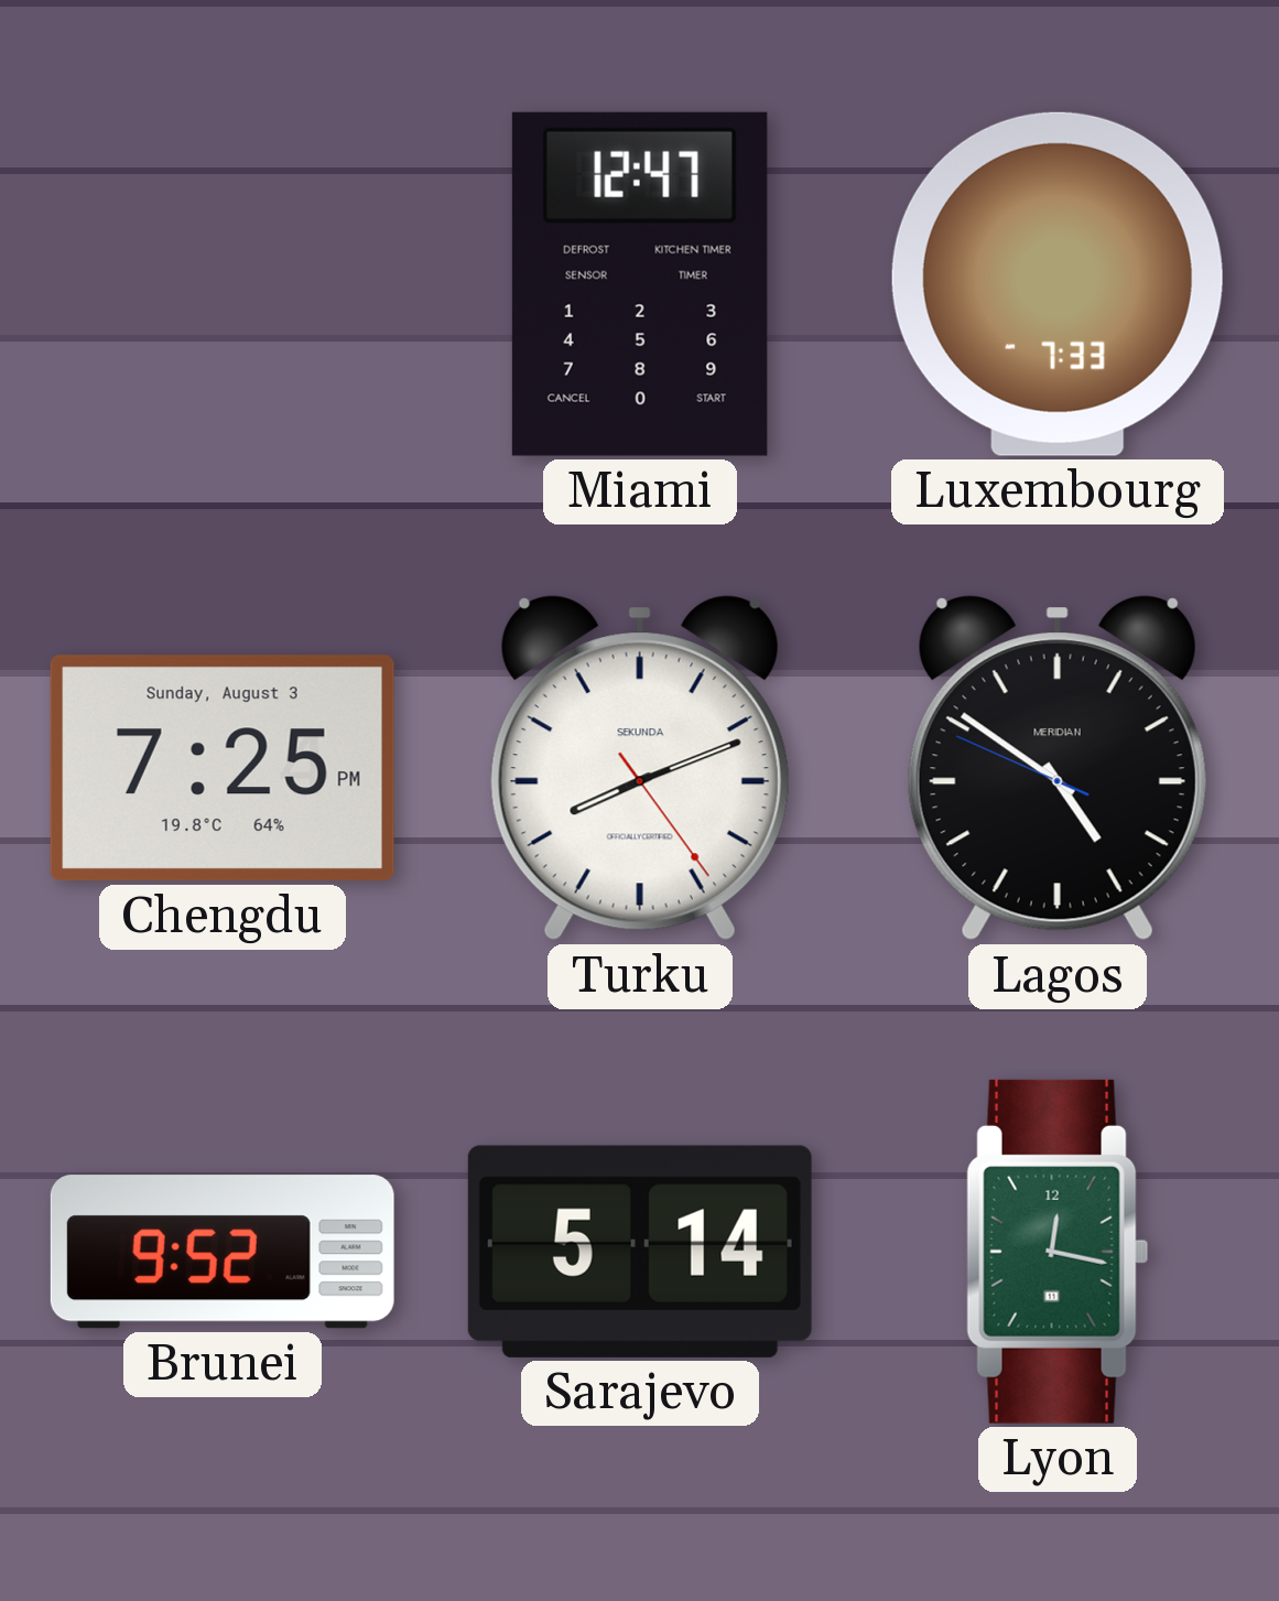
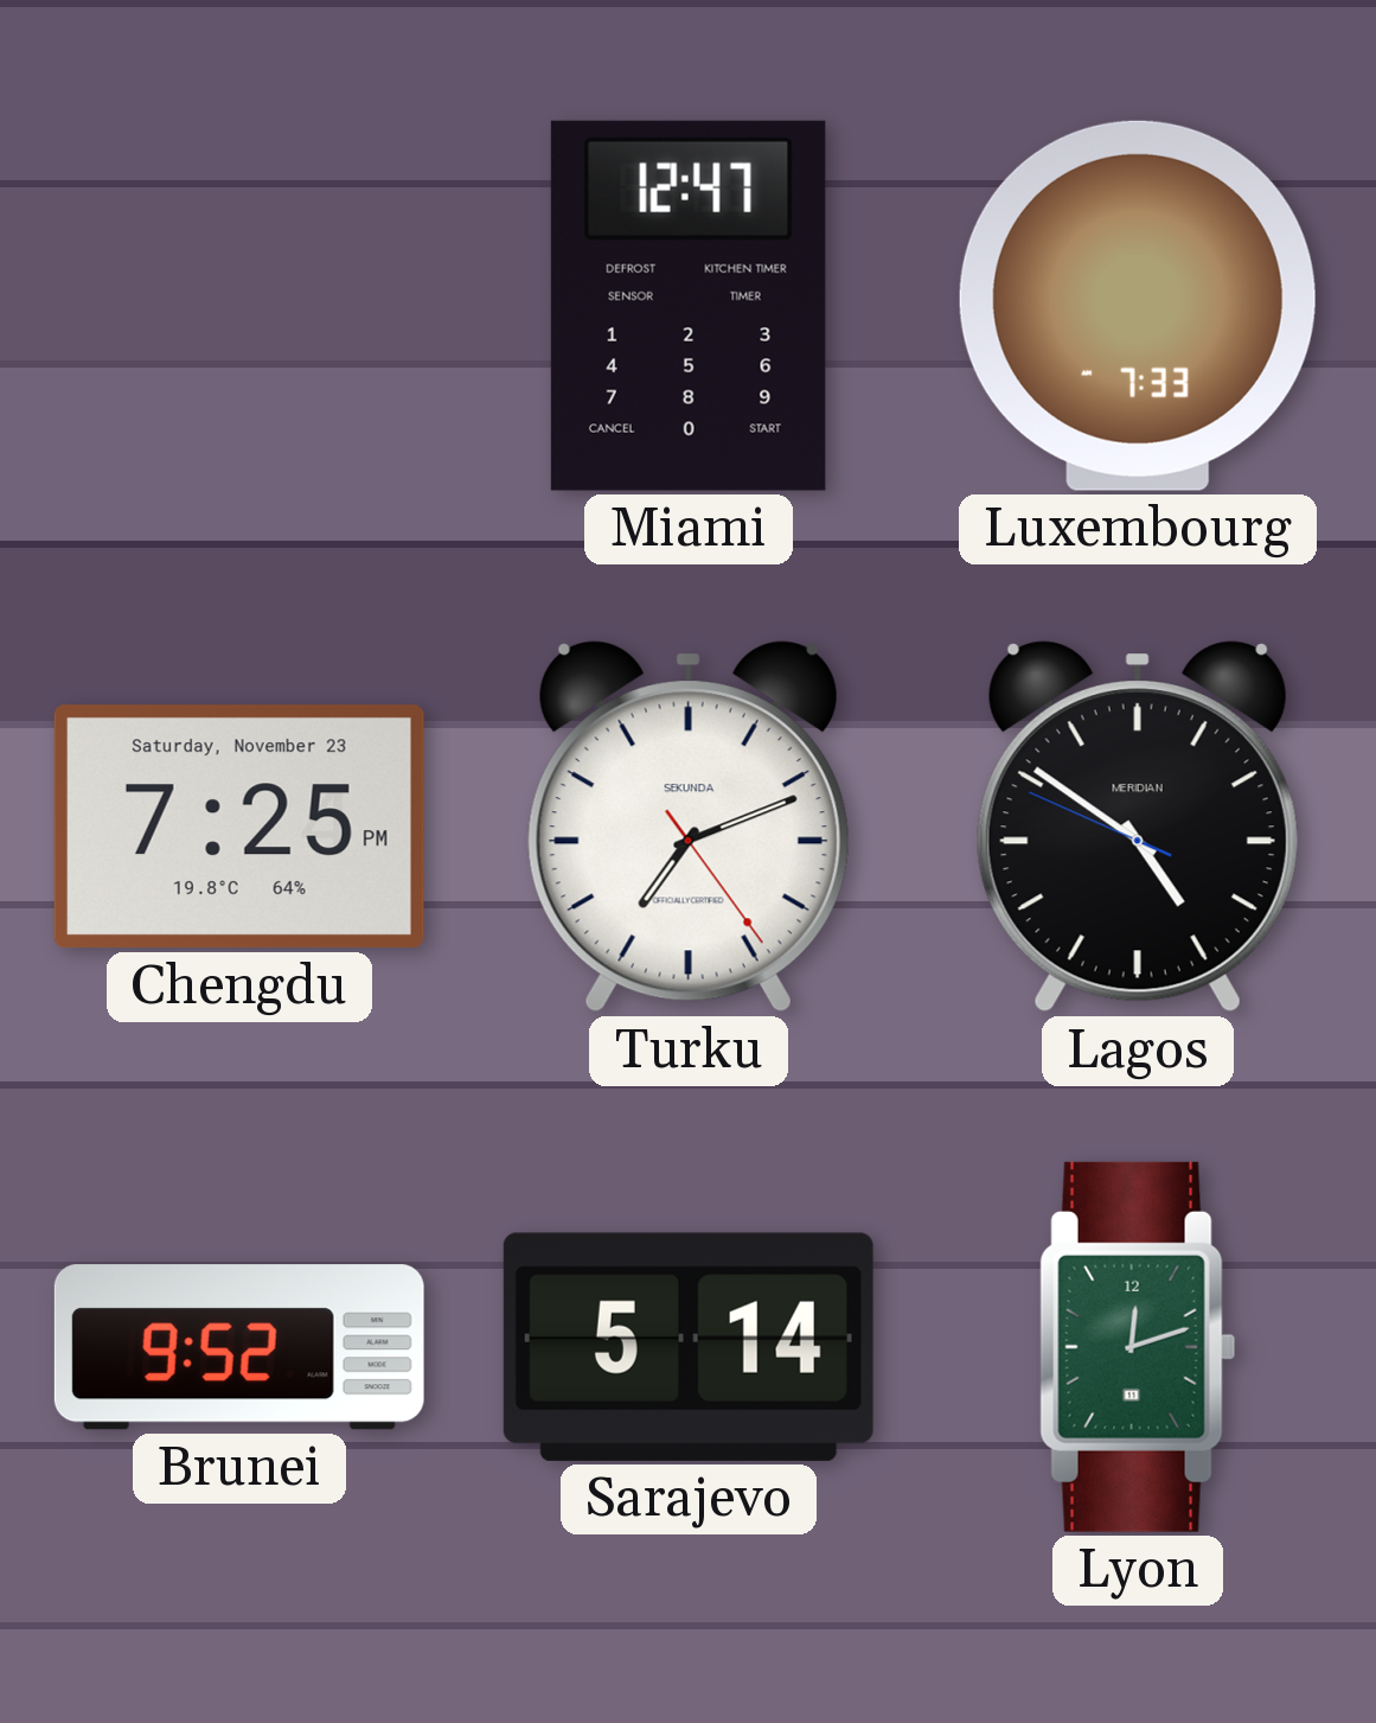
Chengdu date: Sunday, August 3 -> Saturday, November 23
Turku: 8:11 -> 7:11
Lyon: 12:17 -> 12:12
